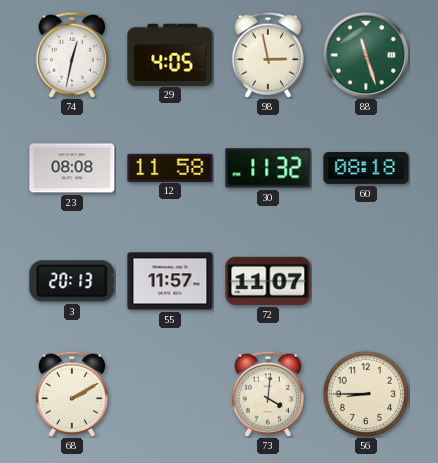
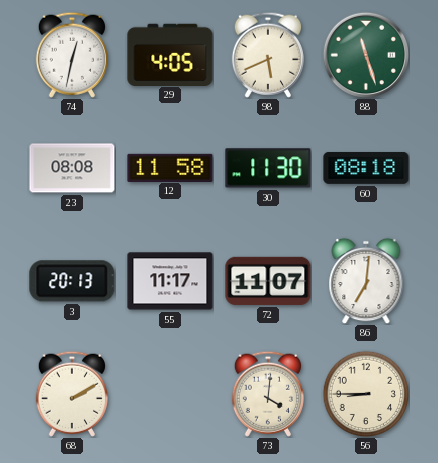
98: 2:58 -> 5:41
30: 11:32 -> 11:30
55: 11:57 -> 11:17
86: none -> 7:01
